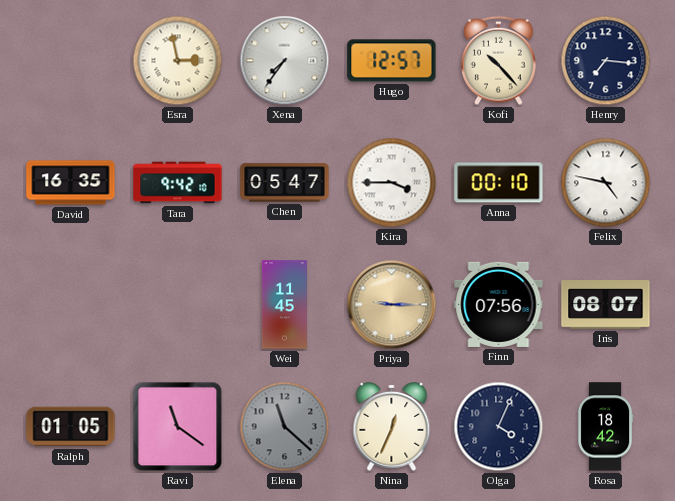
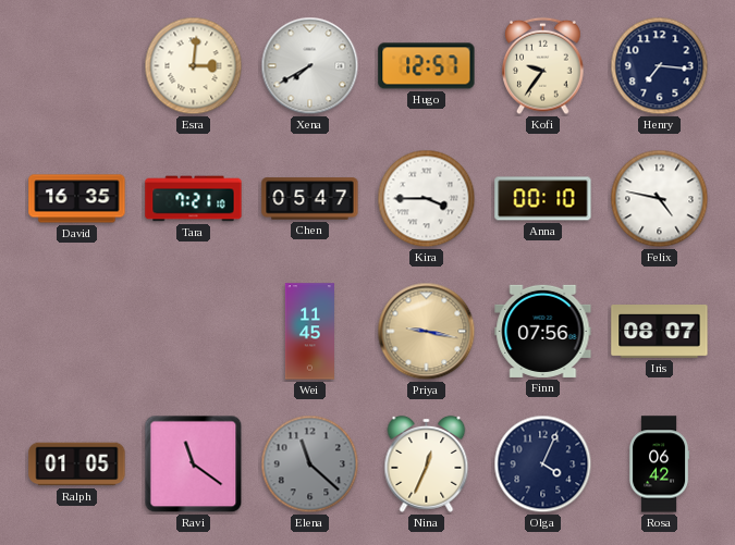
Esra: 2:58 -> 3:01
Xena: 7:36 -> 7:40
Kofi: 10:23 -> 9:36
Tara: 9:42 -> 7:21
Priya: 9:15 -> 9:17
Rosa: 18:42 -> 06:42
